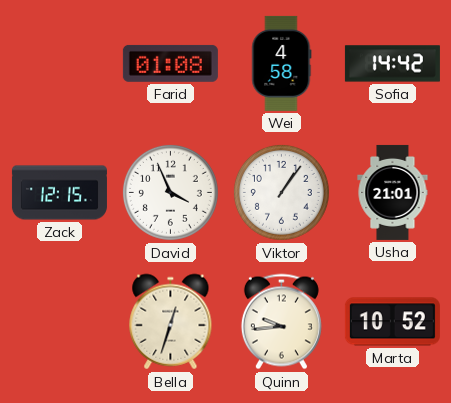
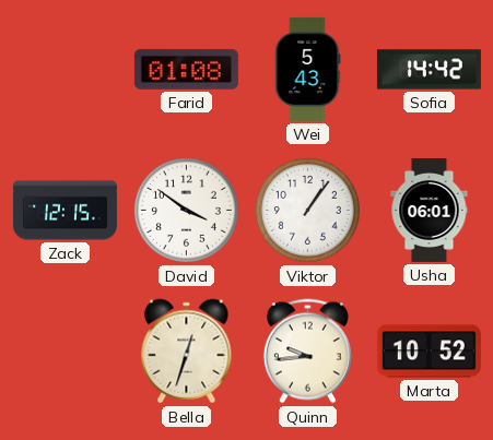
Wei: 4:58 -> 5:43
David: 3:56 -> 3:51
Usha: 21:01 -> 06:01
